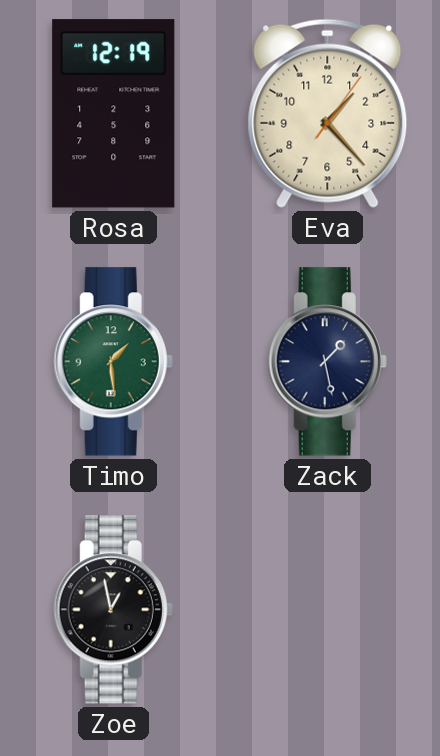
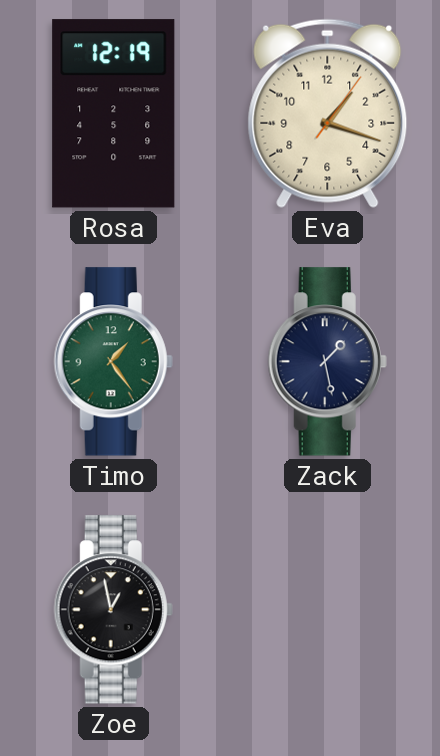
Eva: 1:23 -> 1:18
Timo: 1:29 -> 1:24
